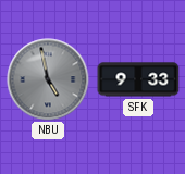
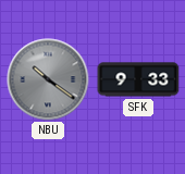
NBU: 4:58 -> 10:21
